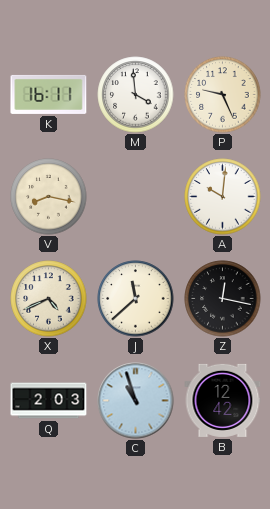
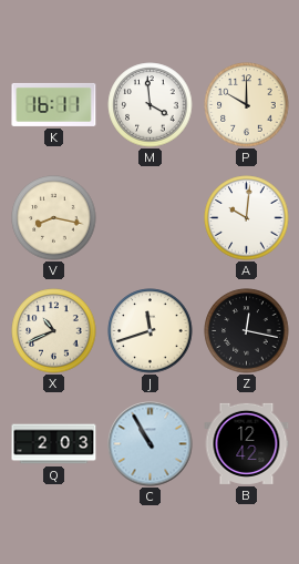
P: 9:26 -> 10:00
X: 4:41 -> 10:41
J: 11:38 -> 11:42
C: 10:57 -> 10:55
